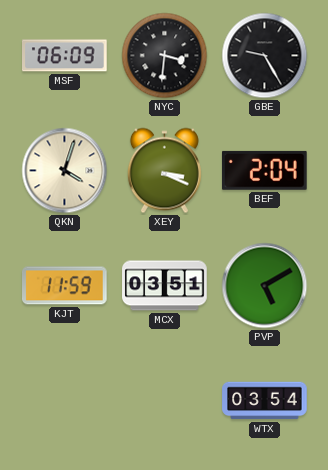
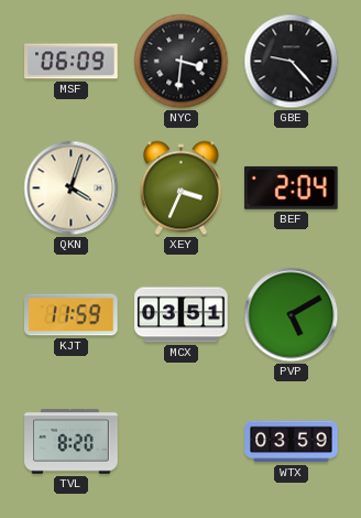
GBE: 9:25 -> 9:23
XEY: 3:19 -> 3:34
TVL: none -> 8:20
WTX: 03:54 -> 03:59
